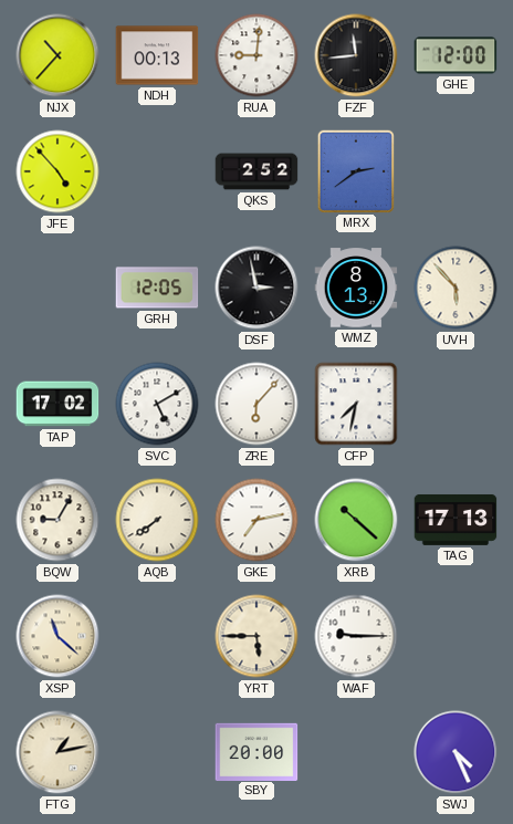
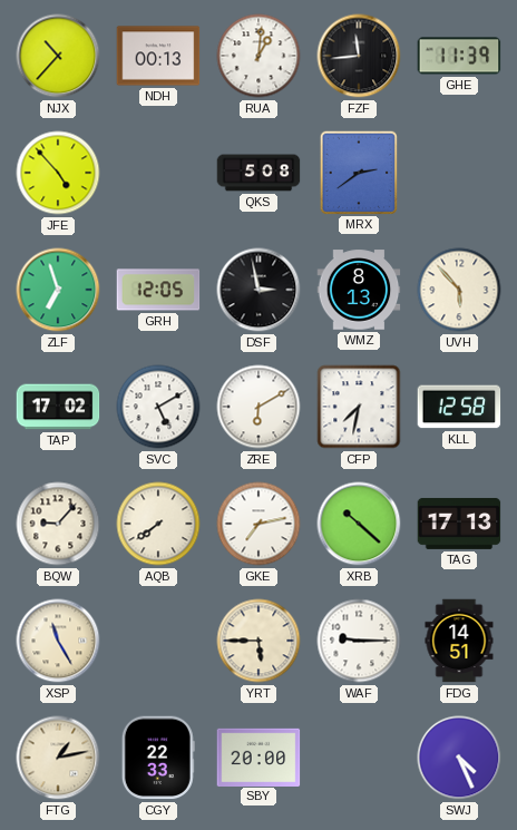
RUA: 9:01 -> 1:01
GHE: 12:00 -> 11:39
QKS: 2:52 -> 5:08
ZLF: none -> 6:57
ZRE: 6:07 -> 6:10
KLL: none -> 12:58
BQW: 9:05 -> 9:07
XSP: 11:22 -> 11:25
FDG: none -> 14:51
CGY: none -> 22:33
